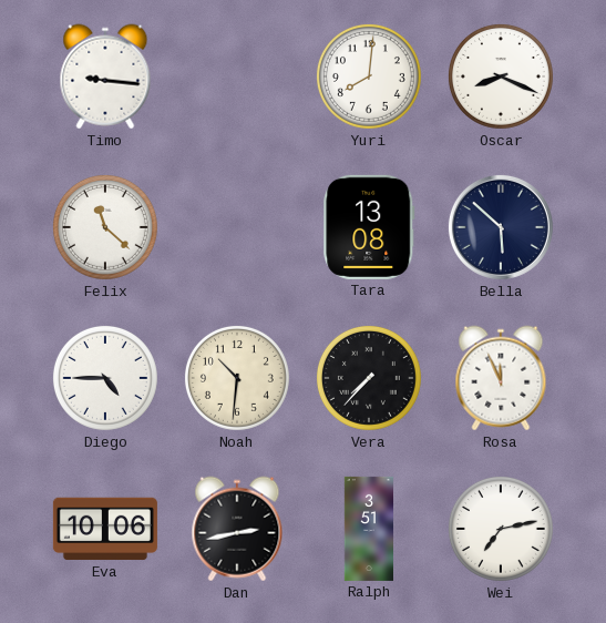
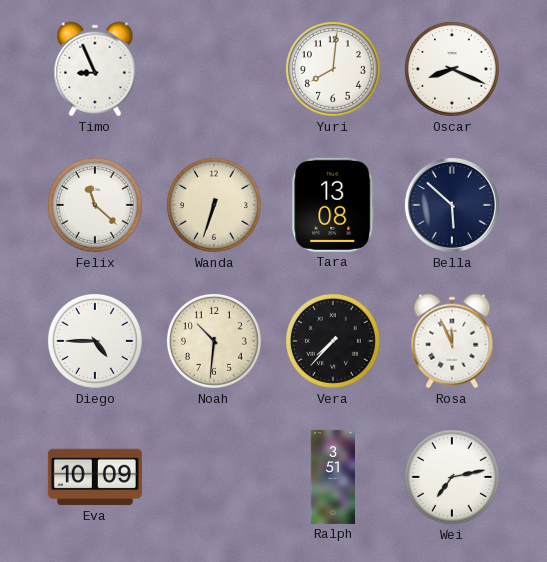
Timo: 9:16 -> 8:56
Wanda: none -> 6:33
Eva: 10:06 -> 10:09
Dan: 2:43 -> none
